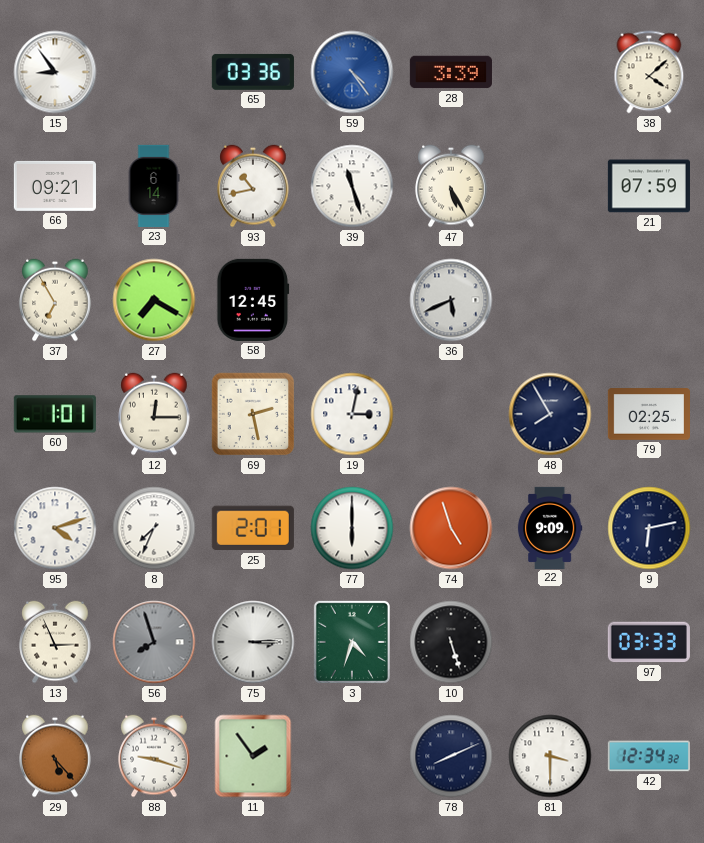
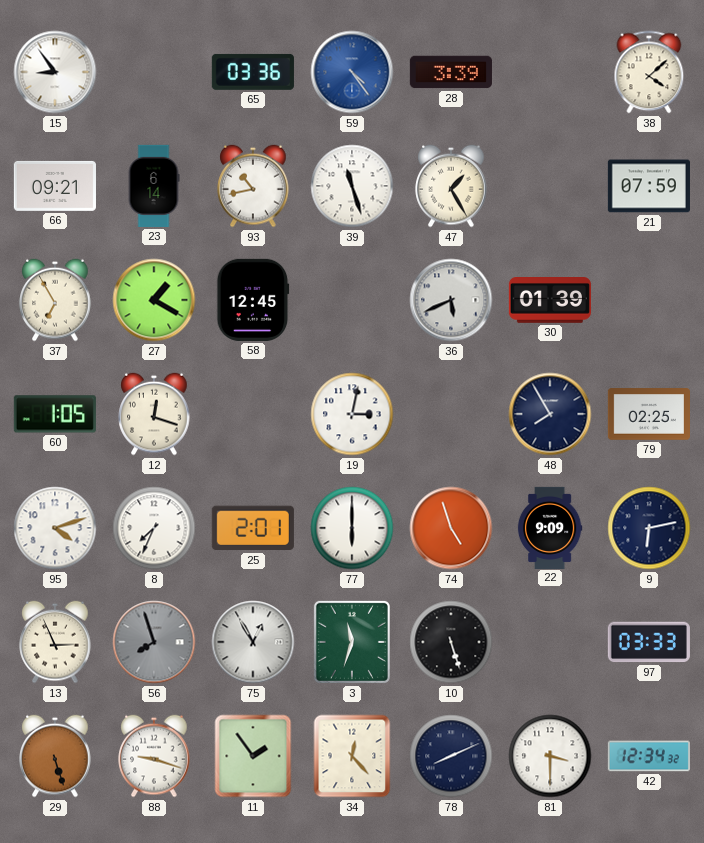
47: 5:25 -> 1:25
27: 7:20 -> 1:20
30: none -> 01:39
60: 1:01 -> 1:05
12: 12:15 -> 12:18
69: 2:28 -> none
75: 3:15 -> 12:55
3: 4:33 -> 11:33
29: 5:23 -> 5:27
34: none -> 12:23
